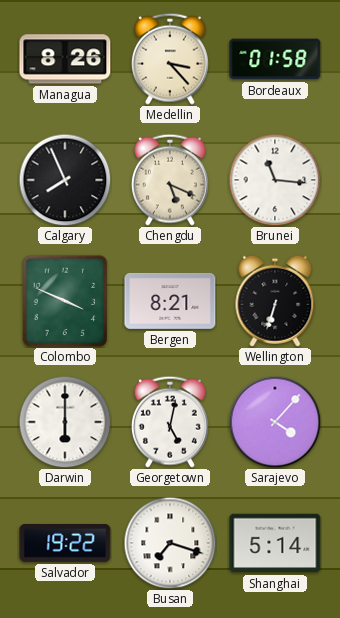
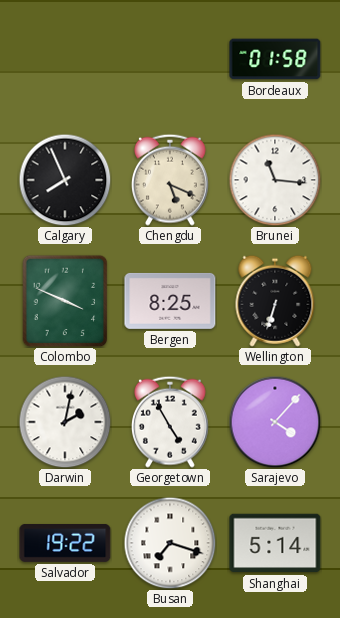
Managua: 8:26 -> none
Medellin: 3:23 -> none
Bergen: 8:21 -> 8:25
Darwin: 6:00 -> 2:02
Georgetown: 5:02 -> 4:55
